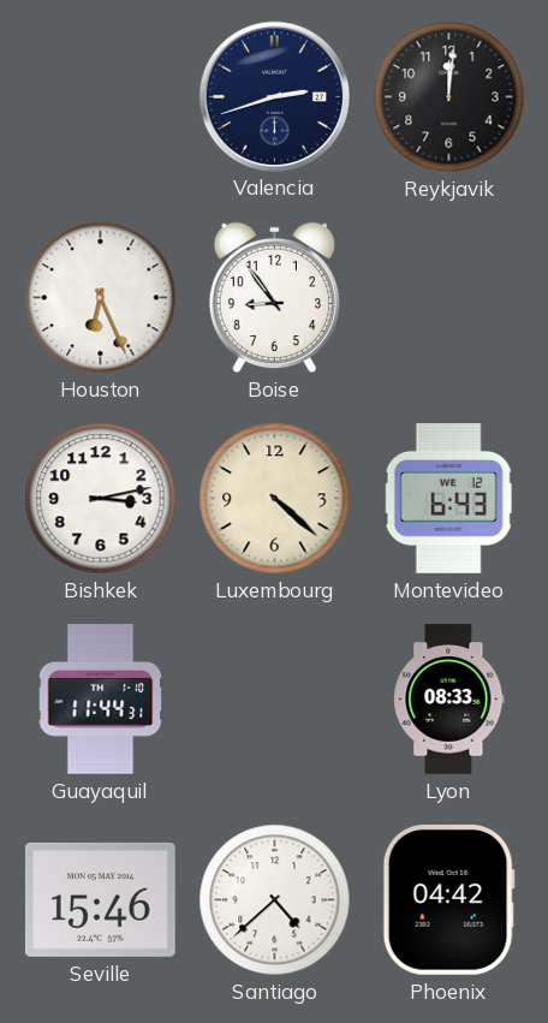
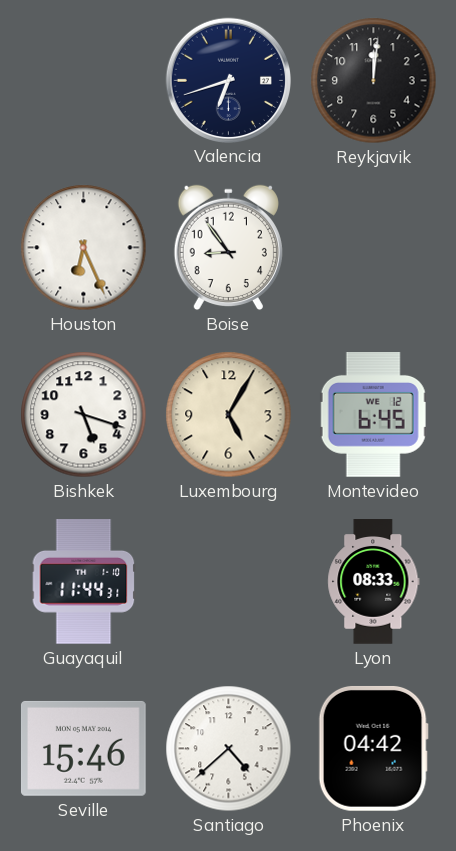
Valencia: 2:42 -> 6:42
Bishkek: 3:13 -> 5:18
Luxembourg: 4:22 -> 5:05
Montevideo: 6:43 -> 6:45
